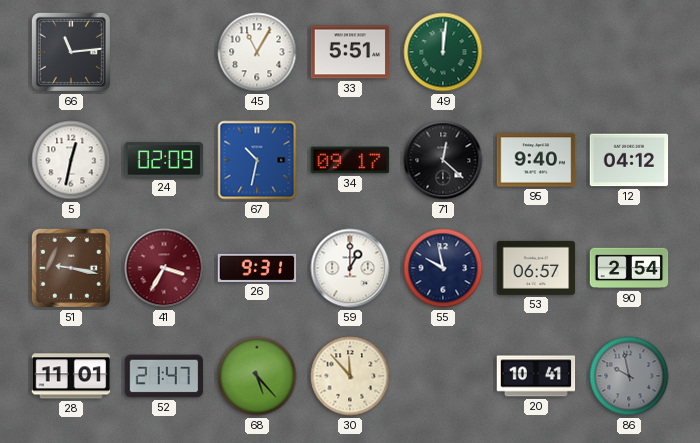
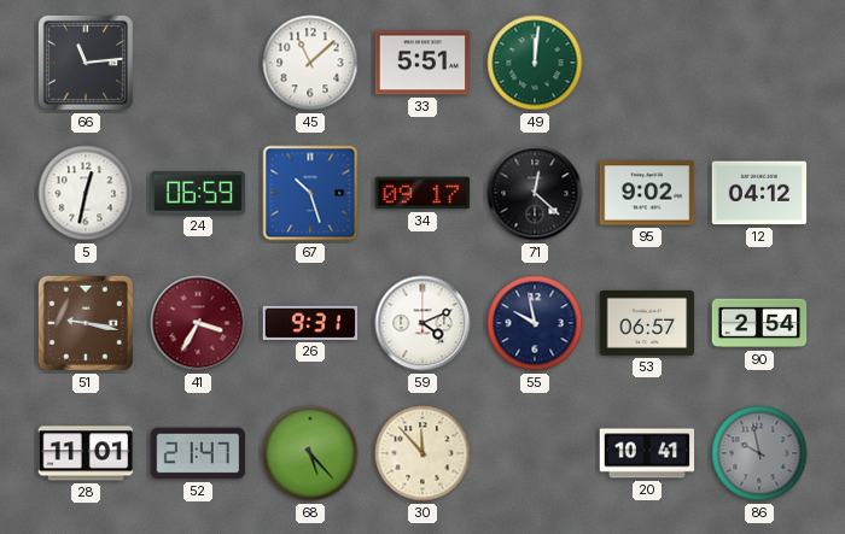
45: 11:05 -> 11:08
24: 02:09 -> 06:59
67: 10:32 -> 10:27
95: 9:40 -> 9:02
59: 1:00 -> 4:11
